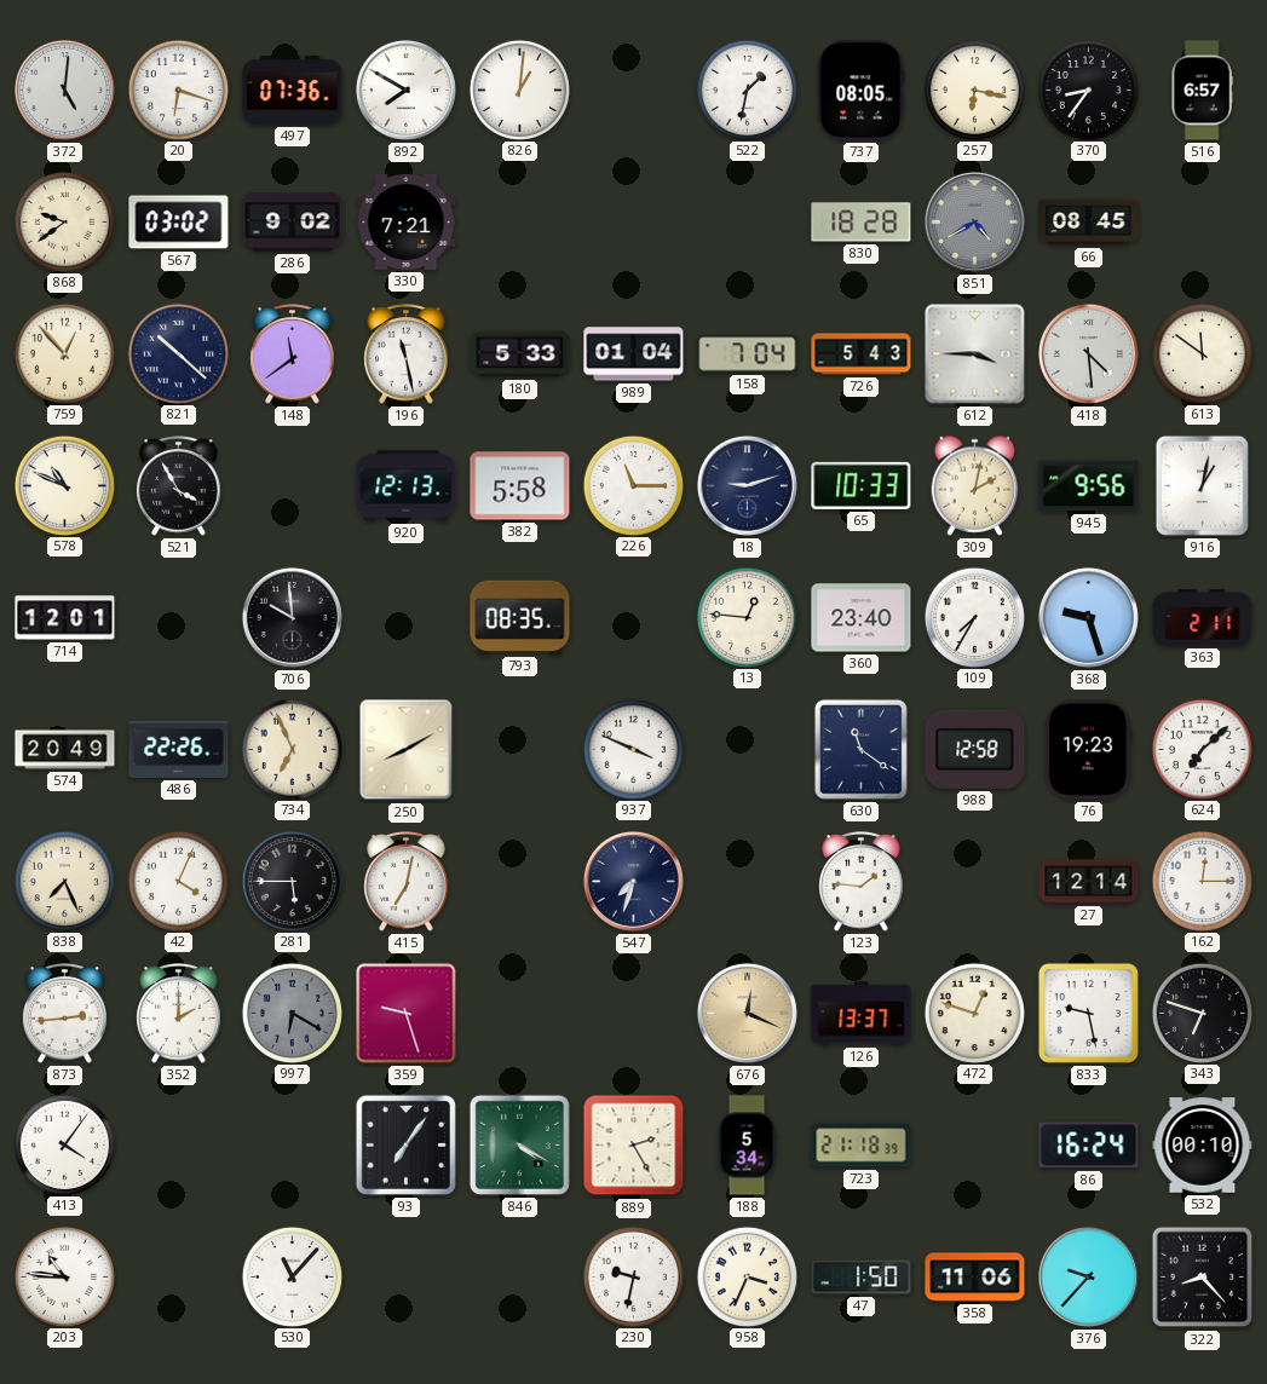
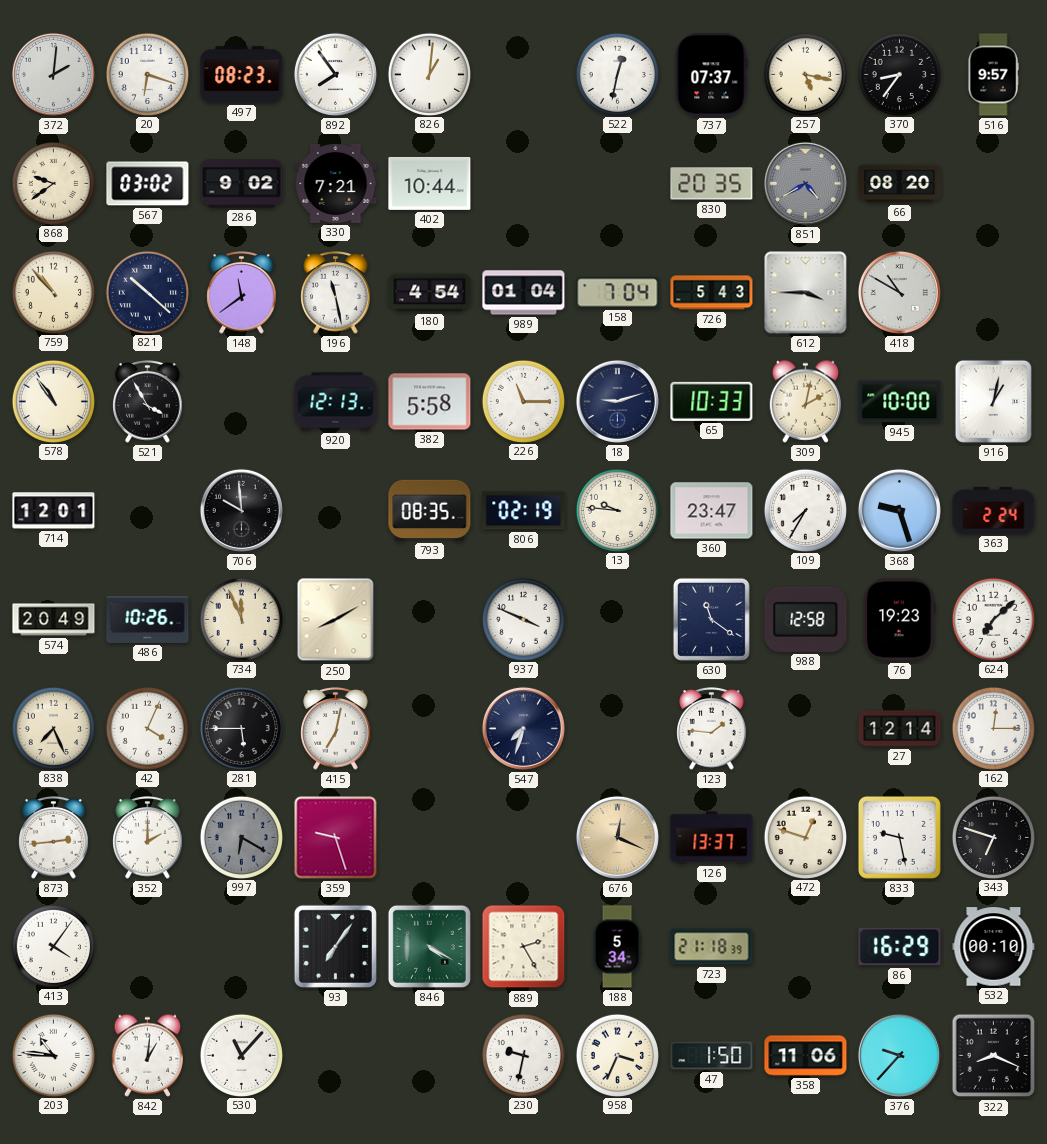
372: 5:01 -> 2:01
497: 07:36 -> 08:23
892: 7:50 -> 7:54
522: 1:32 -> 12:32
737: 08:05 -> 07:37
257: 6:17 -> 5:17
516: 6:57 -> 9:57
402: none -> 10:44
830: 18:28 -> 20:35
66: 08:45 -> 08:20
759: 12:53 -> 10:53
180: 5:33 -> 4:54
418: 4:29 -> 10:50
613: 11:51 -> none
578: 10:49 -> 10:54
945: 9:56 -> 10:00
806: none -> 02:19
13: 12:46 -> 9:46
360: 23:40 -> 23:47
363: 2:11 -> 2:24
486: 22:26 -> 10:26
734: 6:56 -> 11:56
86: 16:24 -> 16:29
842: none -> 1:01
322: 8:23 -> 8:19
